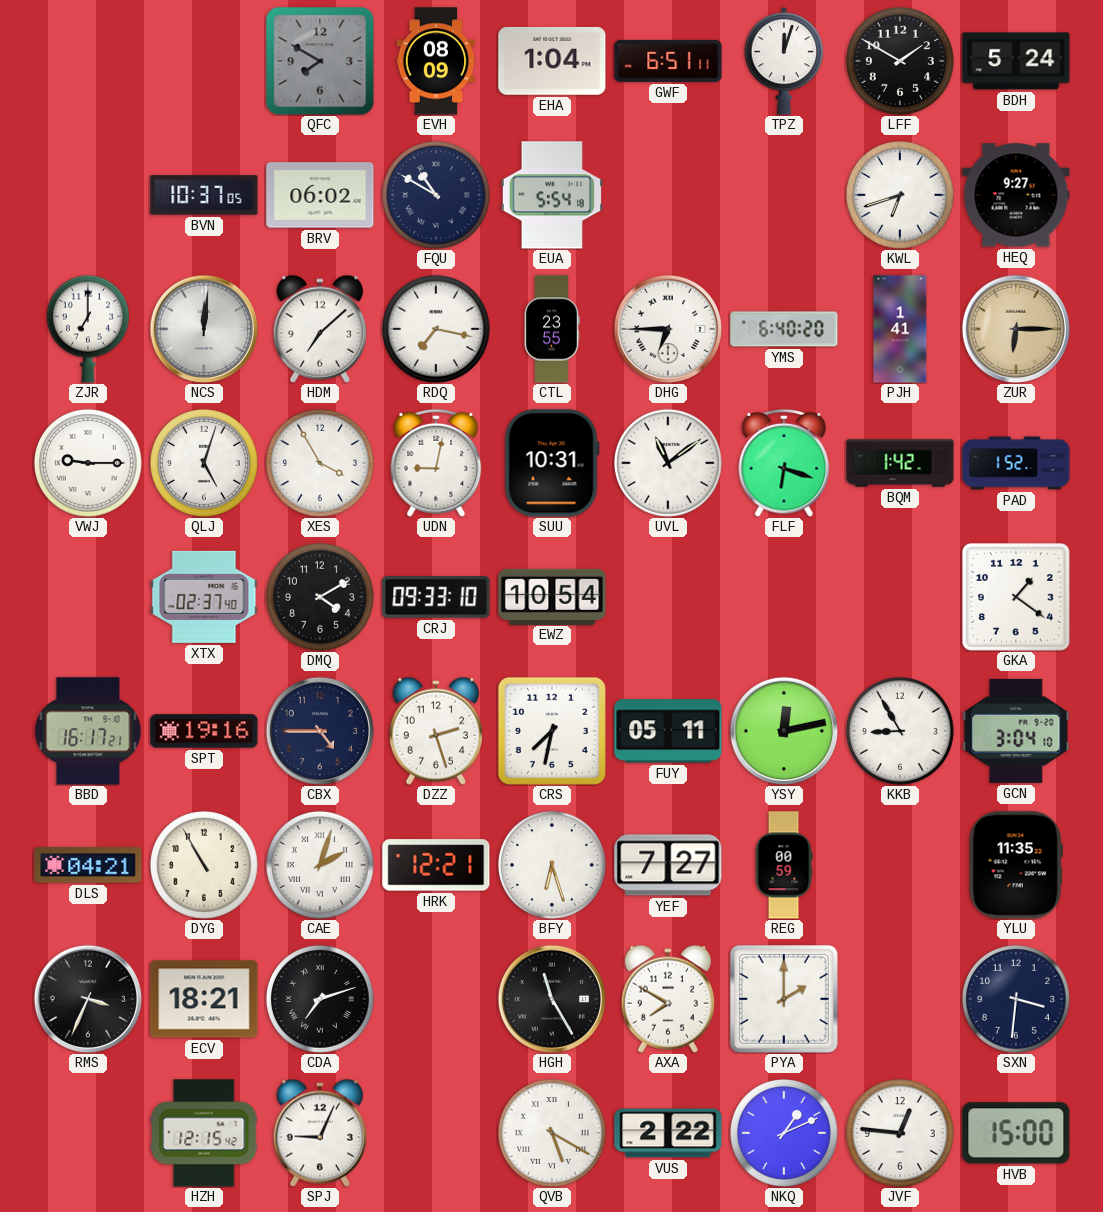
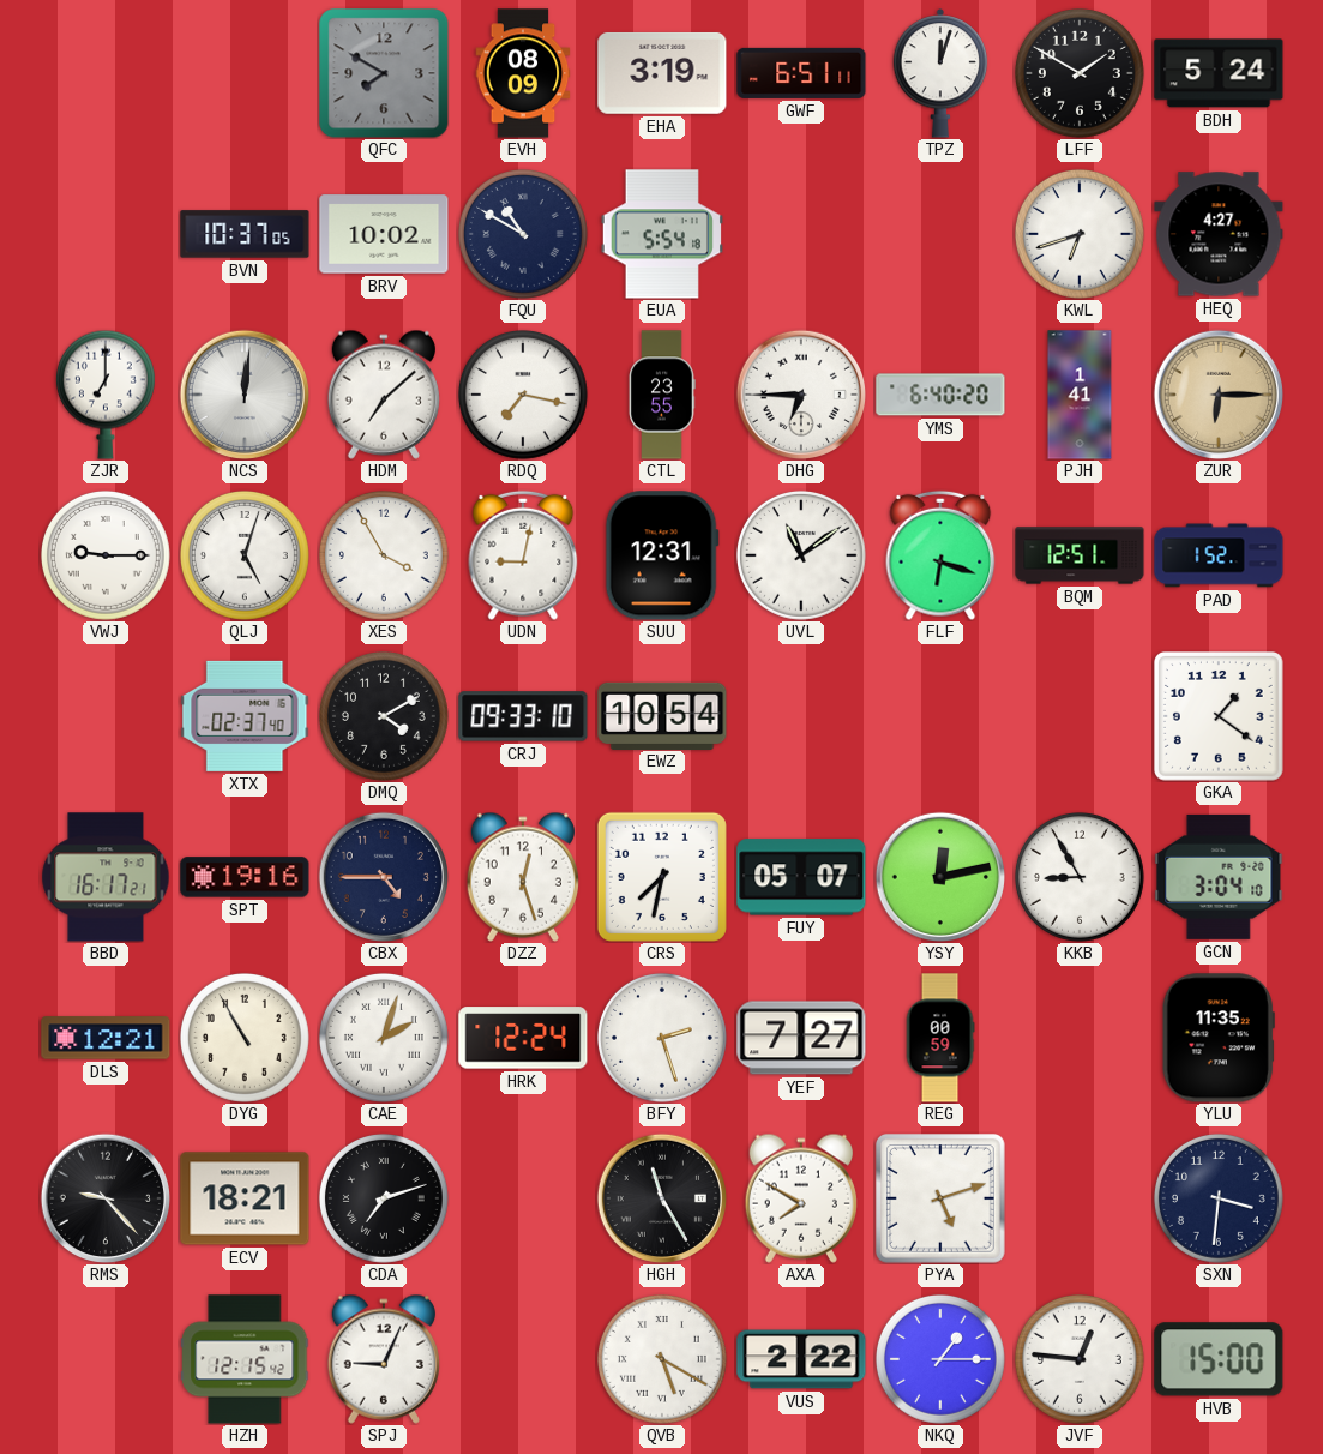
EHA: 1:04 -> 3:19
BRV: 06:02 -> 10:02
HEQ: 9:27 -> 4:27
SUU: 10:31 -> 12:31
BQM: 1:42 -> 12:51
DZZ: 2:27 -> 12:27
FUY: 05:11 -> 05:07
DLS: 04:21 -> 12:21
HRK: 12:21 -> 12:24
BFY: 6:27 -> 2:27
RMS: 3:34 -> 9:23
PYA: 2:00 -> 5:12
NKQ: 1:11 -> 1:15
